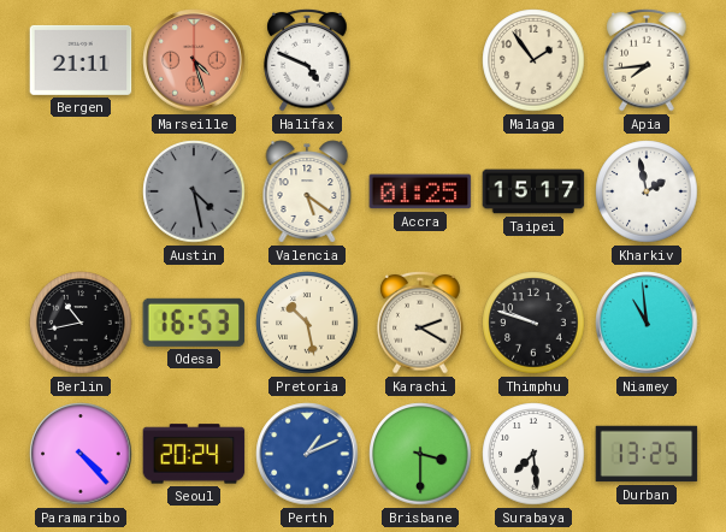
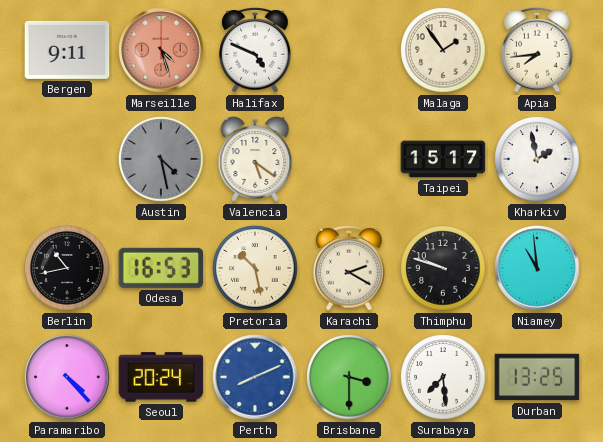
Bergen: 21:11 -> 9:11
Accra: 01:25 -> none
Perth: 1:11 -> 8:11
